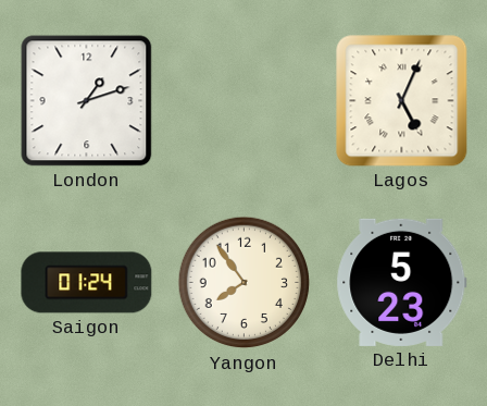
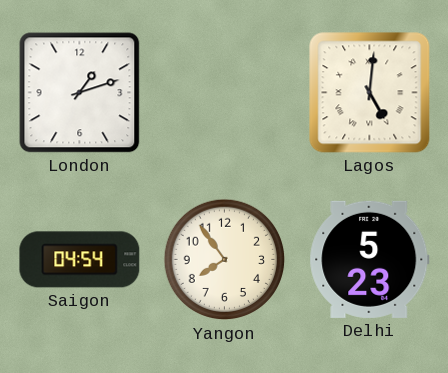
Lagos: 5:04 -> 5:01
Saigon: 01:24 -> 04:54
